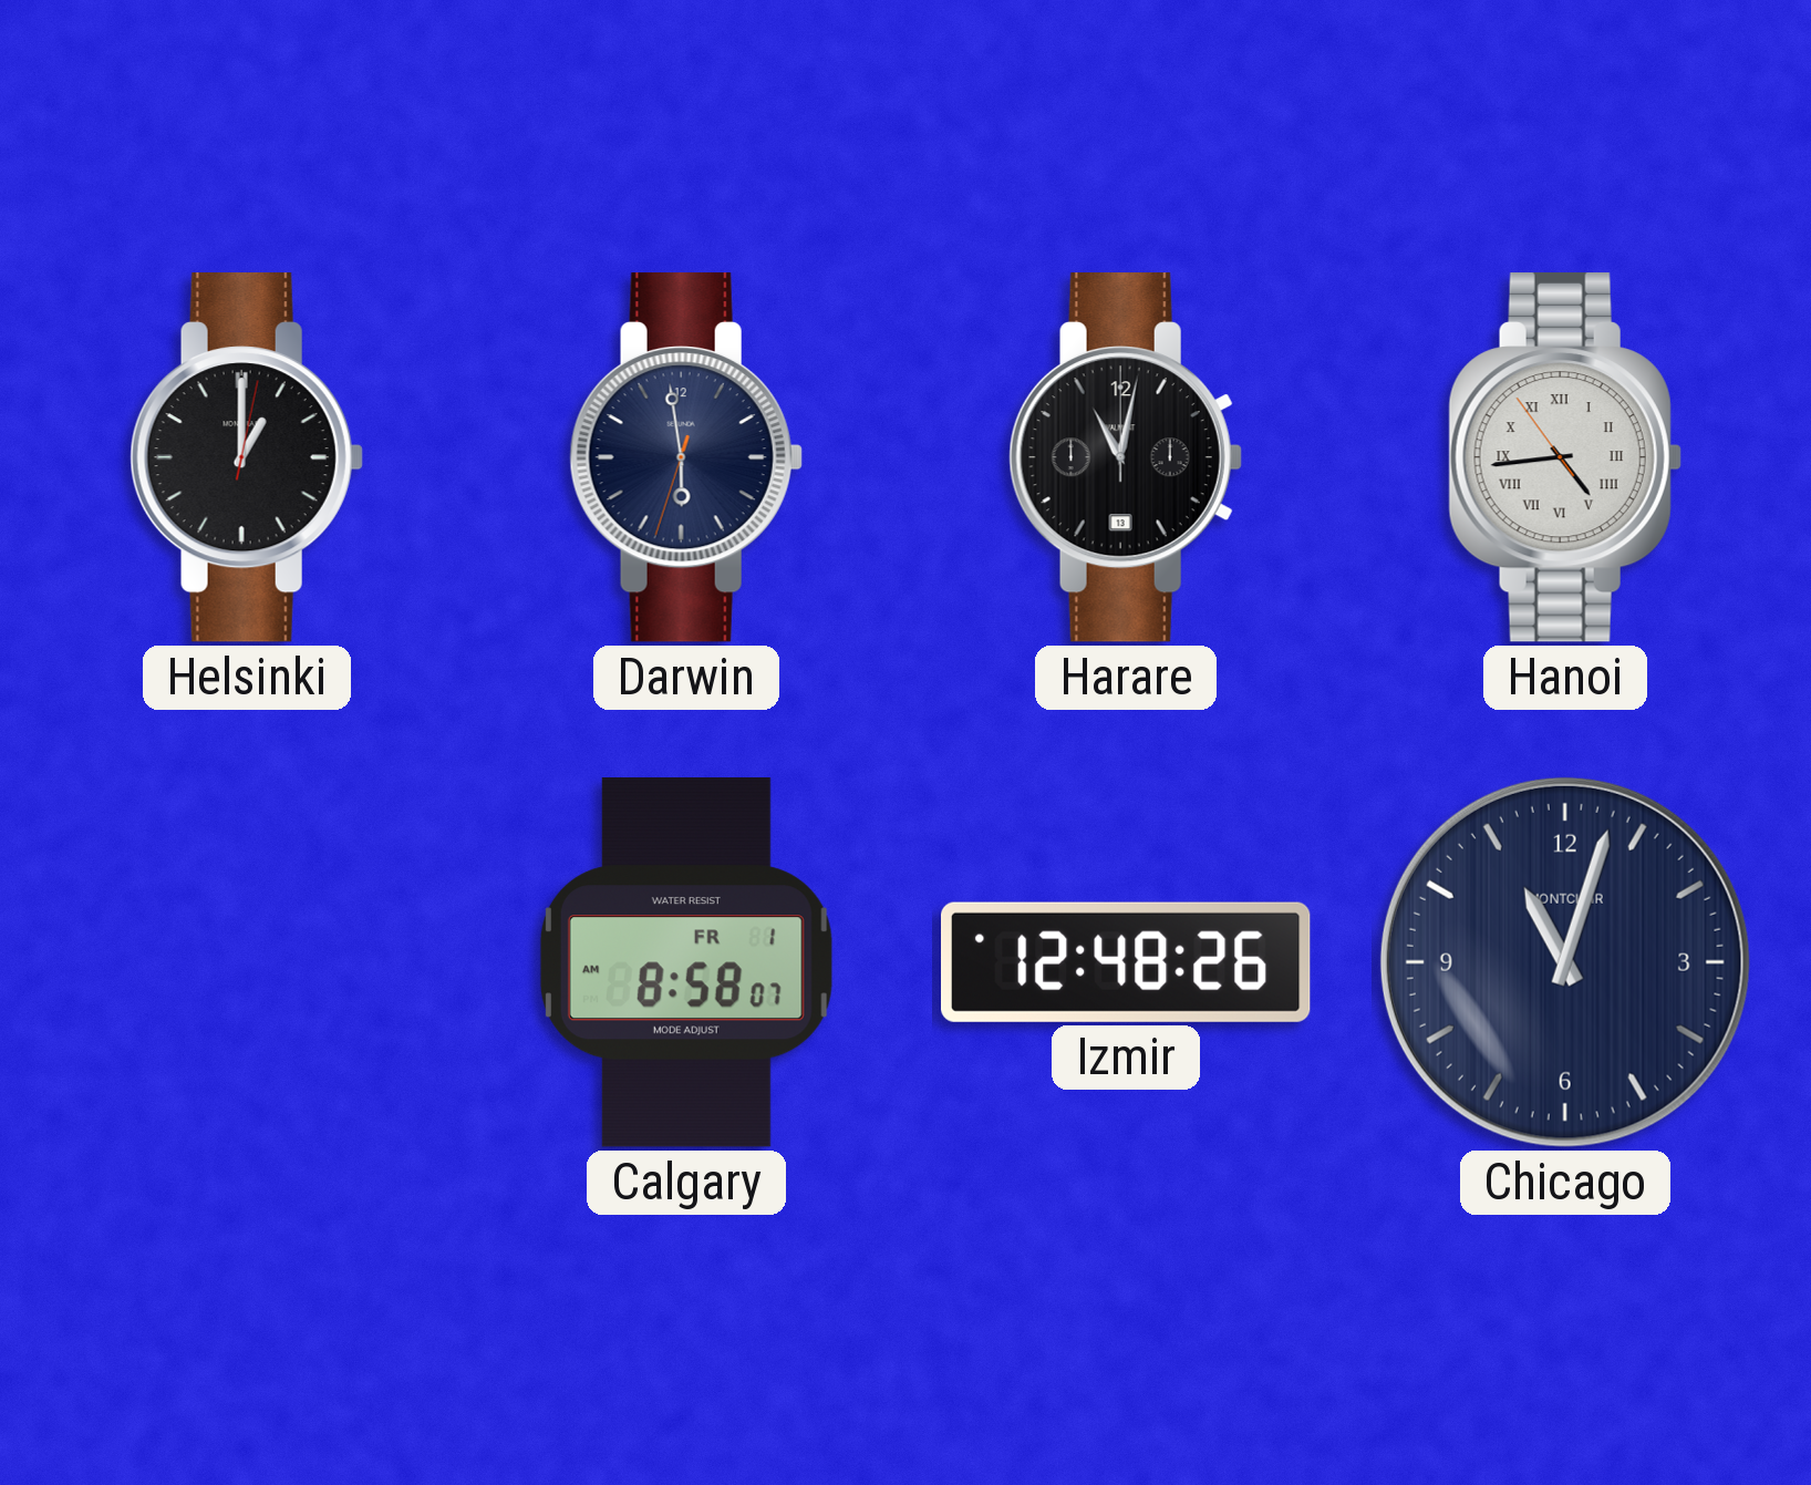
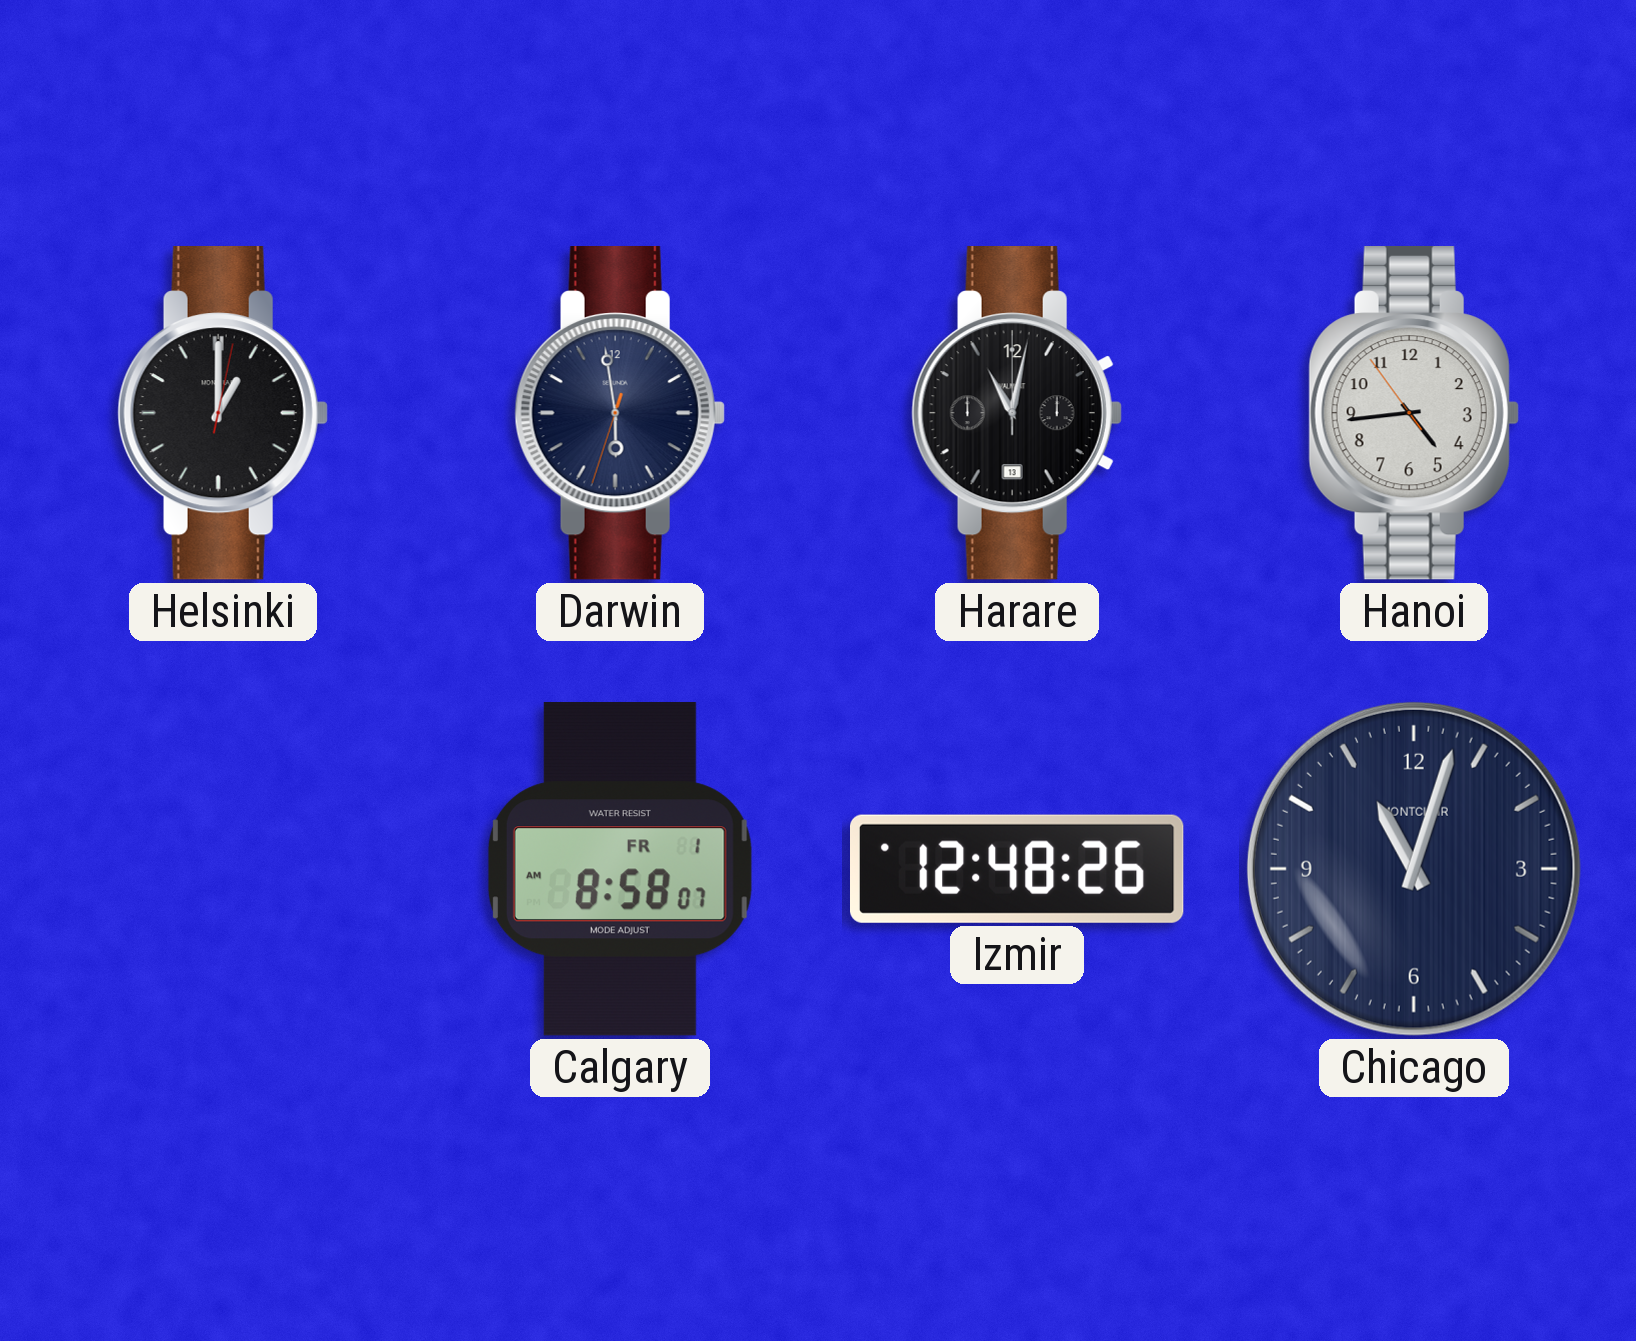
Hanoi numerals: Roman -> Arabic
